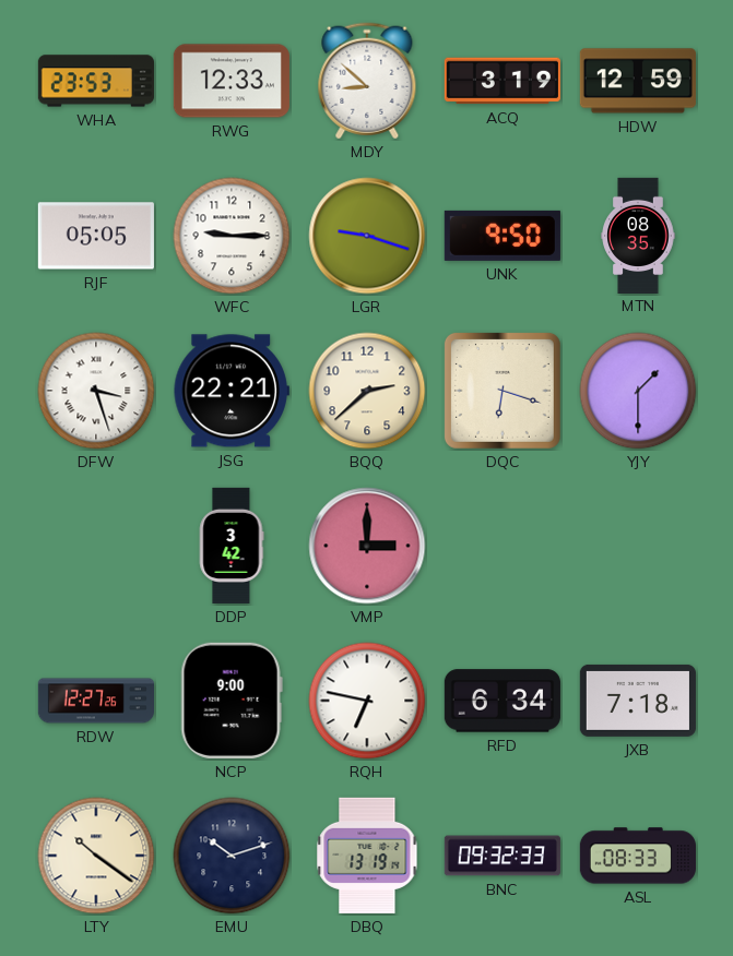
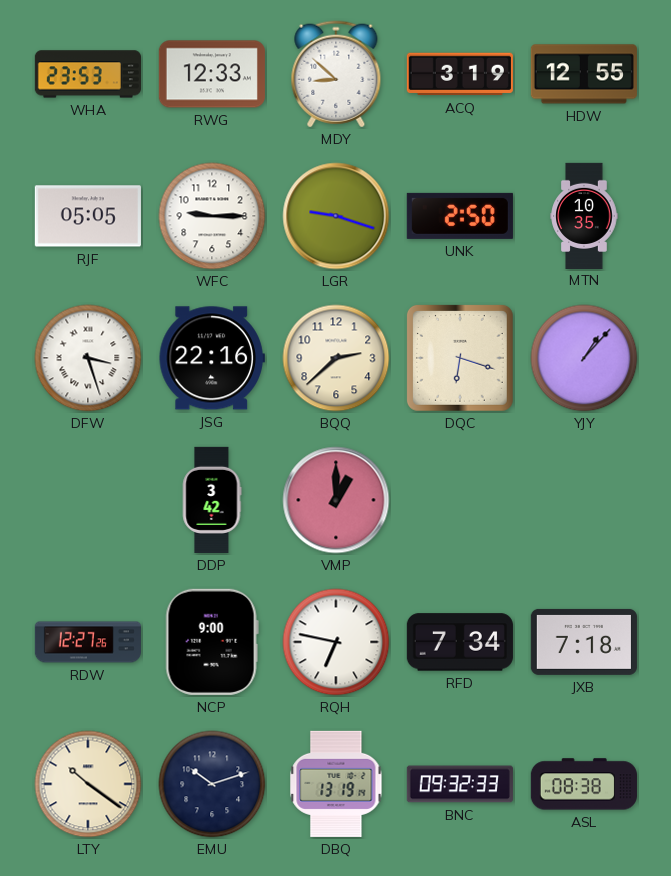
HDW: 12:59 -> 12:55
UNK: 9:50 -> 2:50
MTN: 08:35 -> 10:35
JSG: 22:21 -> 22:16
YJY: 1:30 -> 1:07
VMP: 3:00 -> 1:00
RFD: 6:34 -> 7:34
ASL: 08:33 -> 08:38
